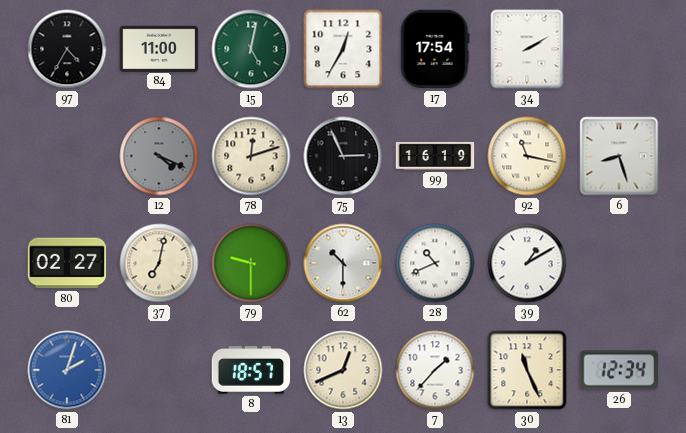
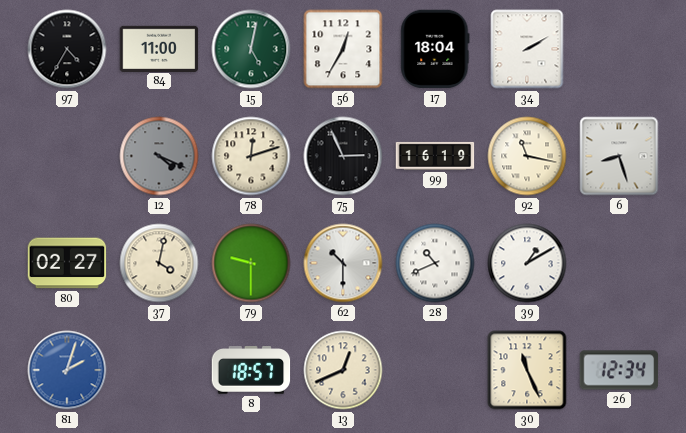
17: 17:54 -> 18:04
37: 7:02 -> 4:02
7: 1:37 -> none
